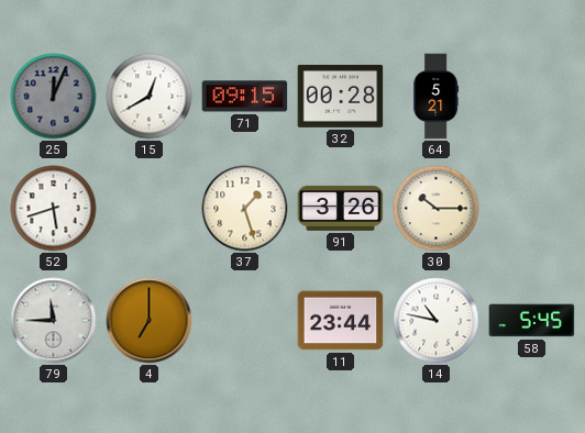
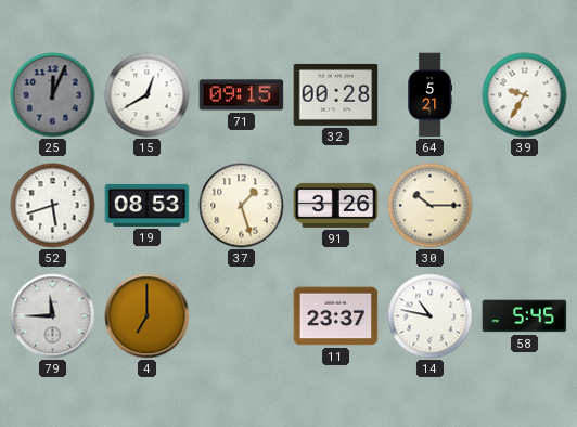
39: none -> 9:35
19: none -> 08:53
11: 23:44 -> 23:37
